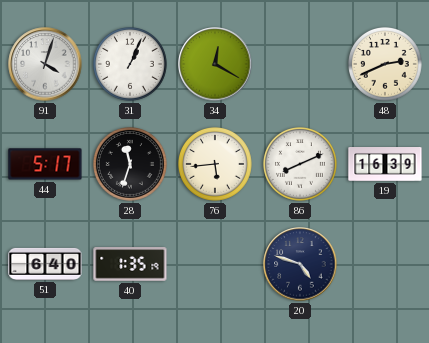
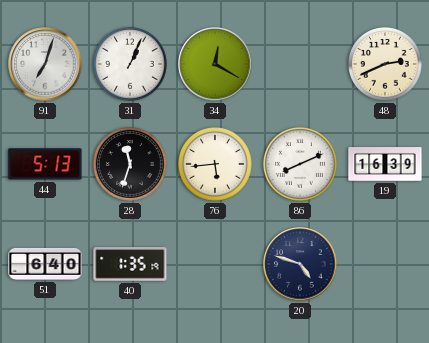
91: 4:03 -> 7:03
44: 5:17 -> 5:13
